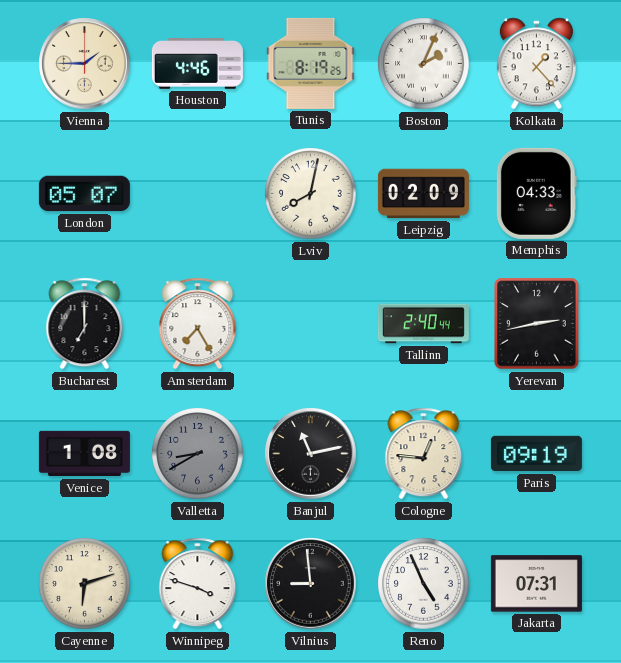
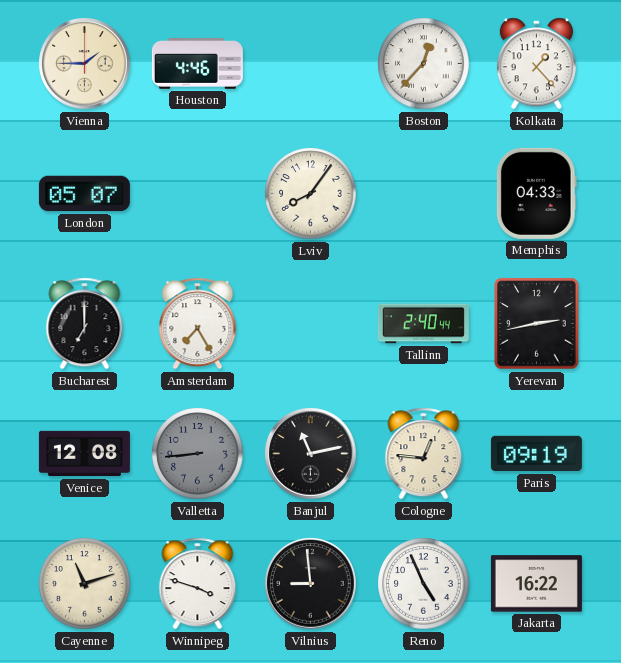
Tunis: 8:19 -> none
Boston: 2:04 -> 12:37
Lviv: 8:02 -> 8:06
Leipzig: 02:09 -> none
Venice: 1:08 -> 12:08
Valletta: 8:40 -> 8:44
Cayenne: 6:12 -> 11:12
Jakarta: 07:31 -> 16:22
